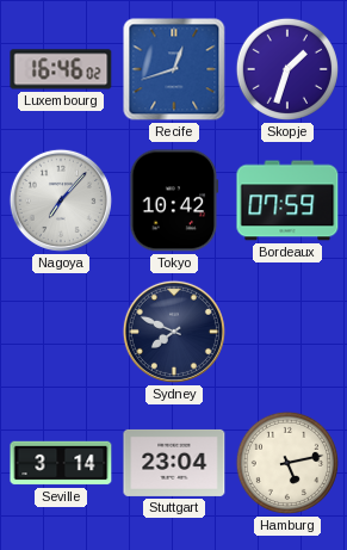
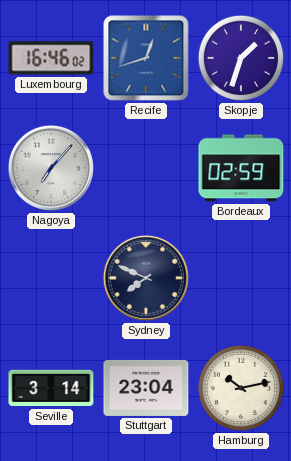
Tokyo: 10:42 -> none
Bordeaux: 07:59 -> 02:59
Hamburg: 5:13 -> 10:13
